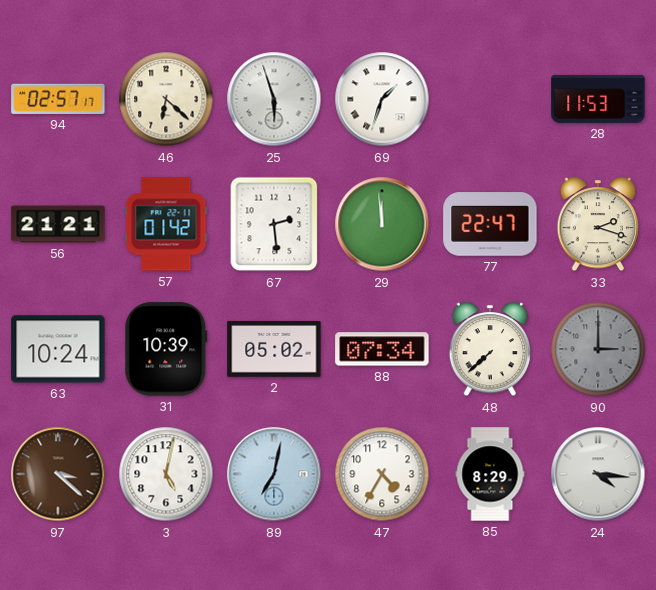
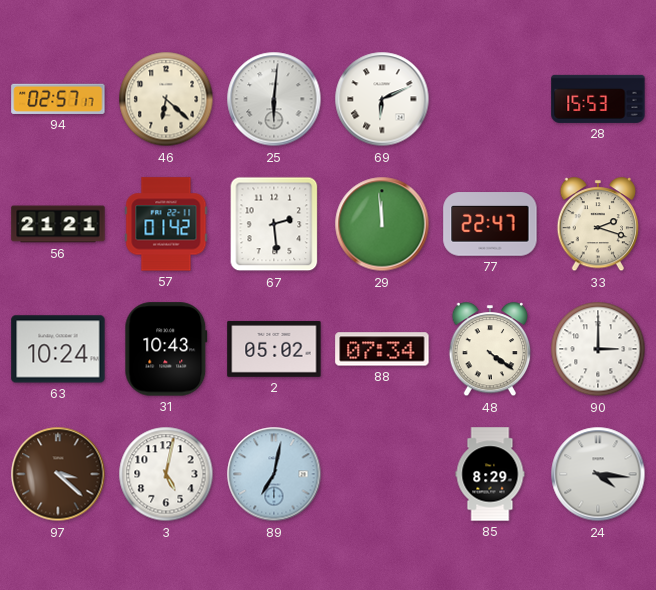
25: 5:57 -> 6:01
69: 1:33 -> 6:11
28: 11:53 -> 15:53
31: 10:39 -> 10:43
48: 7:38 -> 4:21
90 dial: grey -> white
47: 4:35 -> none
